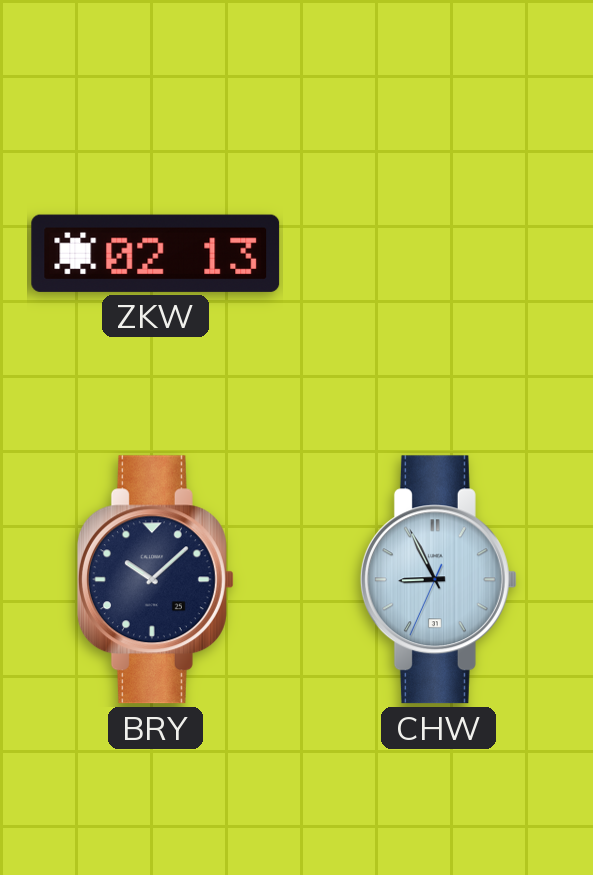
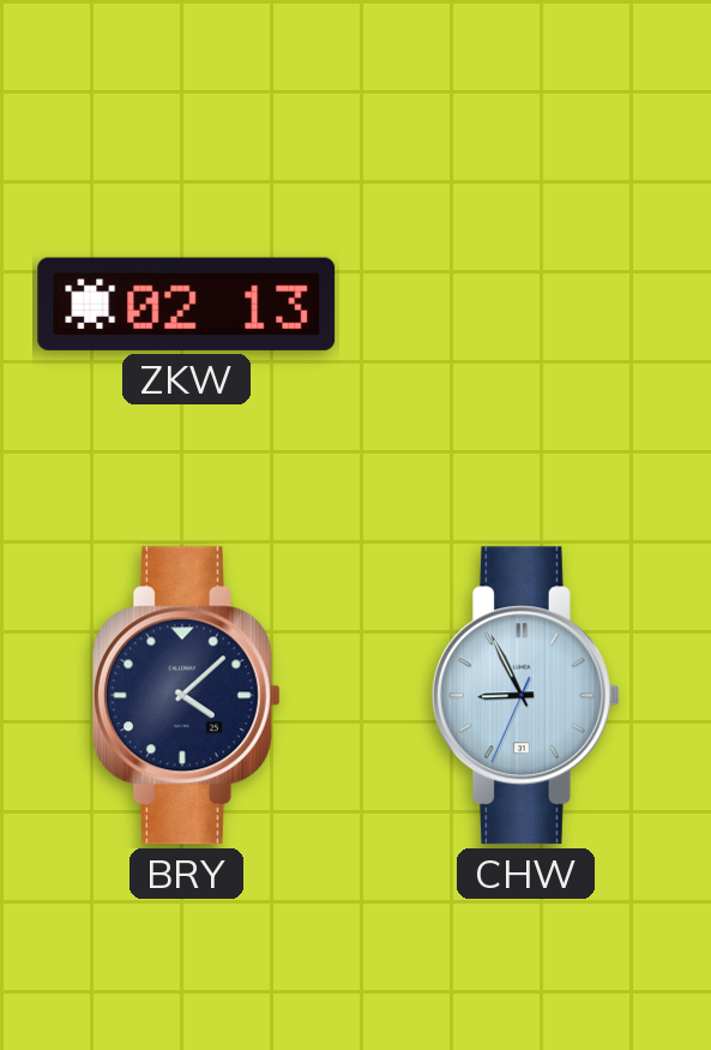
BRY: 10:08 -> 4:08
